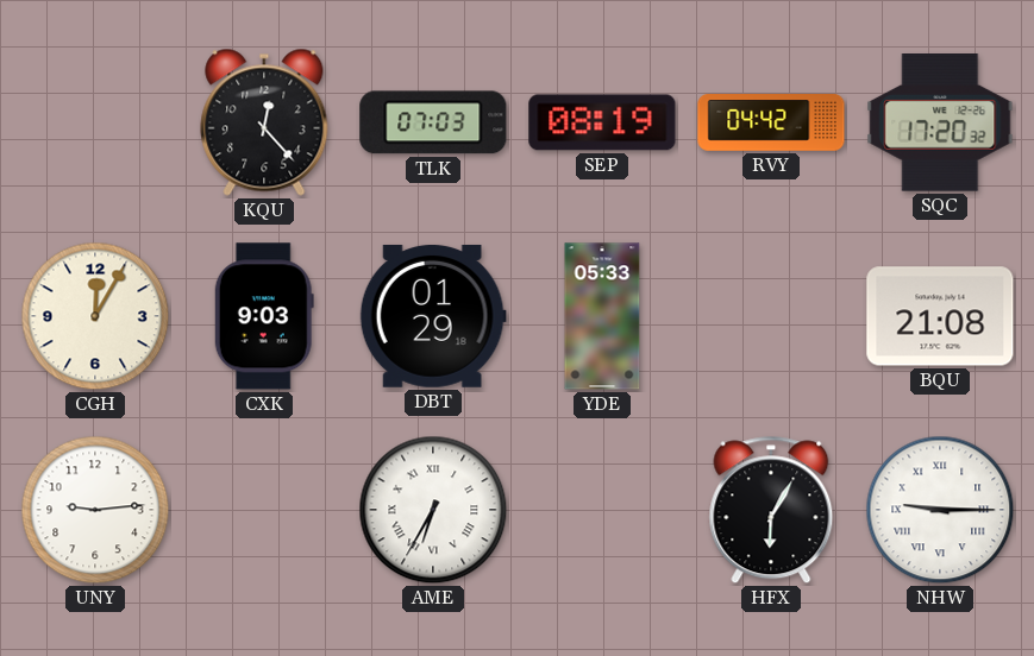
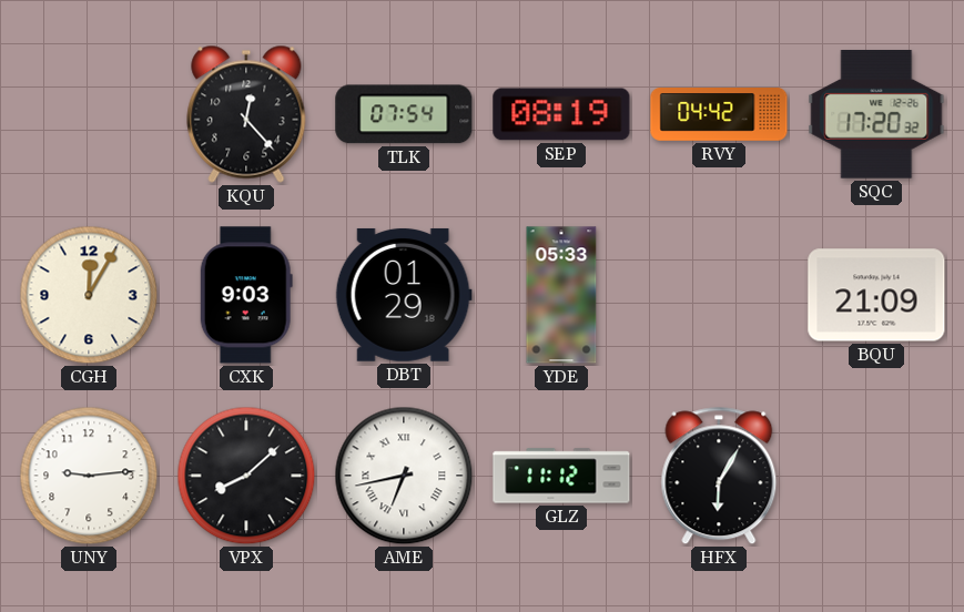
TLK: 07:03 -> 07:54
BQU: 21:08 -> 21:09
VPX: none -> 8:08
AME: 6:35 -> 6:43
GLZ: none -> 11:12
NHW: 9:15 -> none
